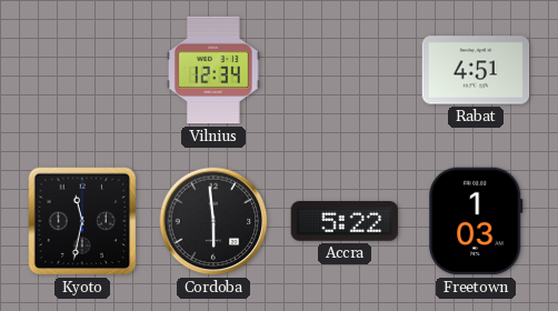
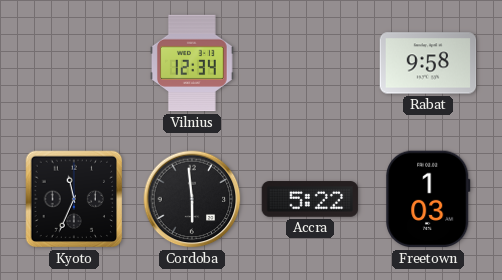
Rabat: 4:51 -> 9:58
Kyoto: 11:32 -> 11:34
